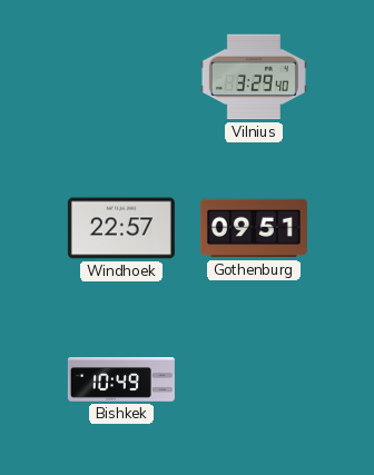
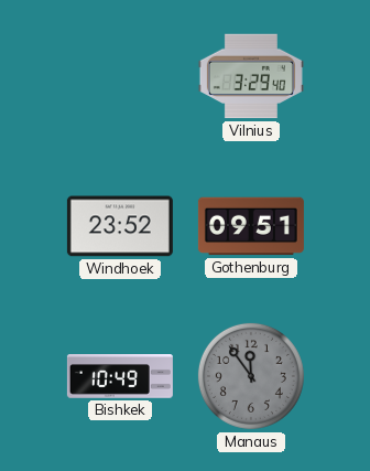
Windhoek: 22:57 -> 23:52
Manaus: none -> 11:54
